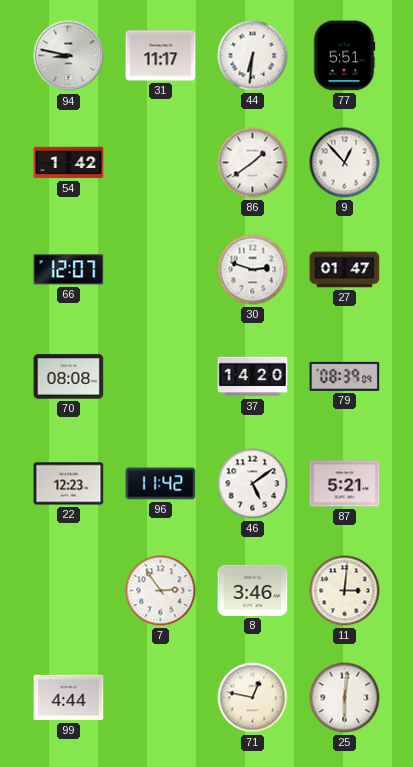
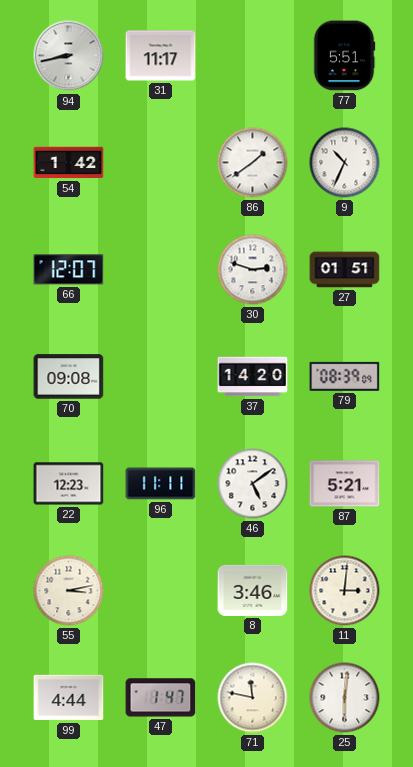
94: 8:47 -> 8:43
44: 6:31 -> none
9: 12:53 -> 10:34
27: 01:47 -> 01:51
70: 08:08 -> 09:08
96: 11:42 -> 11:11
55: none -> 3:13
7: 2:54 -> none
47: none -> 1:47
71: 12:47 -> 11:47
